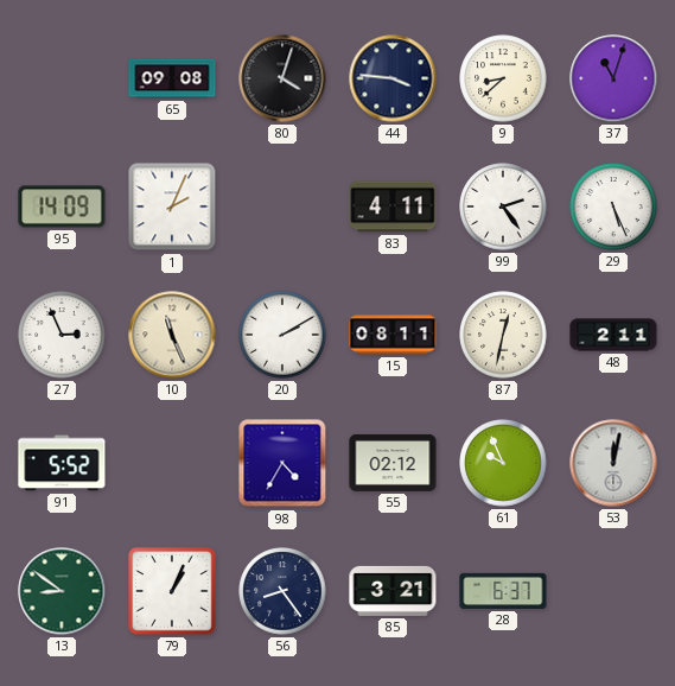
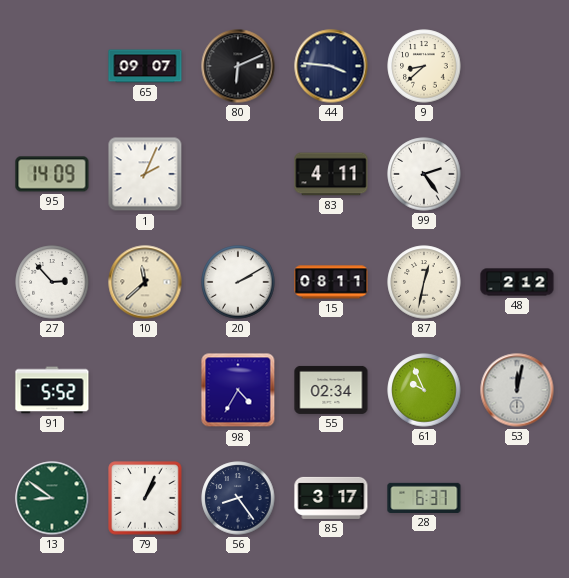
65: 09:08 -> 09:07
80: 4:03 -> 6:11
37: 11:03 -> none
29: 5:26 -> none
27: 2:56 -> 2:53
10: 11:26 -> 11:38
48: 2:11 -> 2:12
55: 02:12 -> 02:34
85: 3:21 -> 3:17
